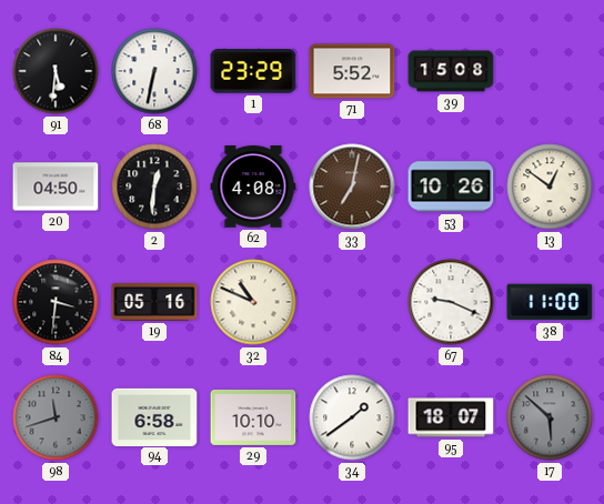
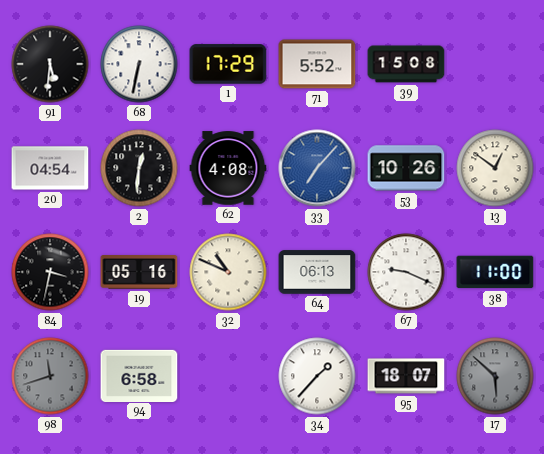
1: 23:29 -> 17:29
20: 04:50 -> 04:54
33: 7:02 -> 7:07
33 dial: brown -> blue
84: 3:31 -> 3:32
64: none -> 06:13
29: 10:10 -> none
34: 1:39 -> 1:37
